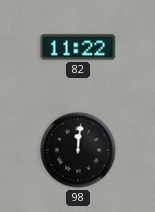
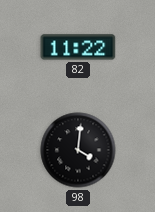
98: 12:01 -> 4:01
